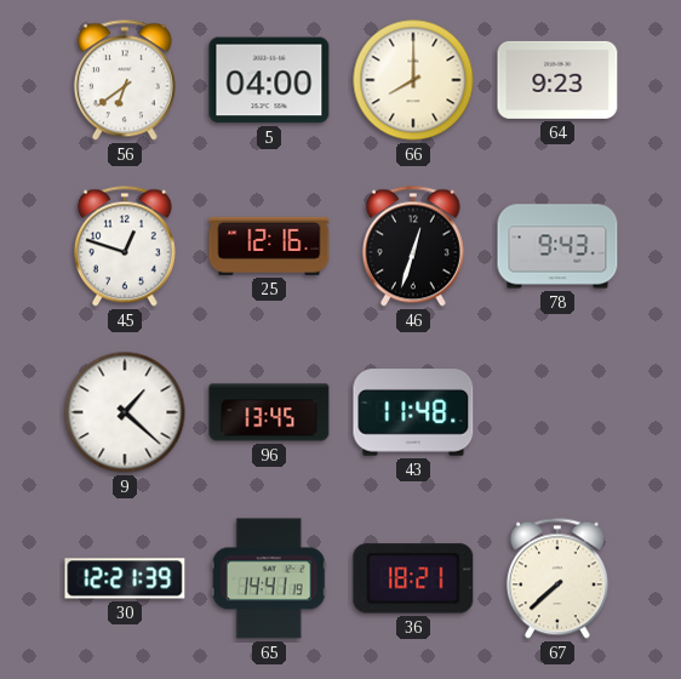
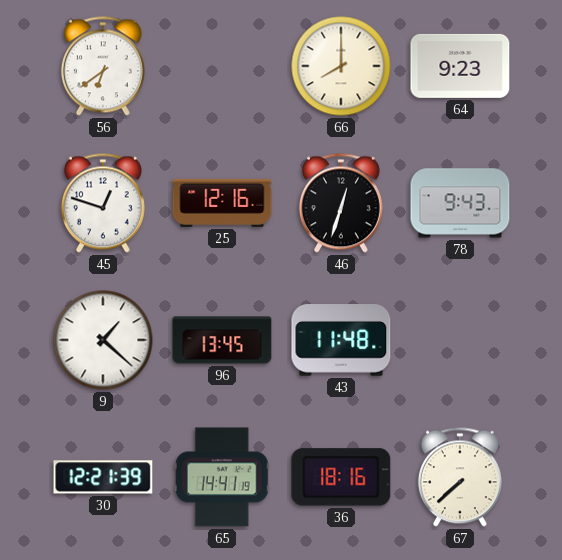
5: 04:00 -> none
36: 18:21 -> 18:16
